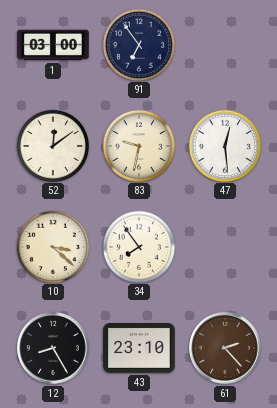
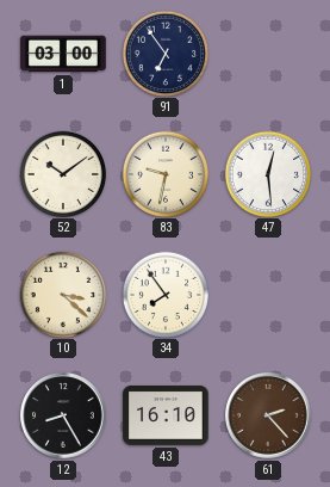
52: 12:09 -> 10:09
43: 23:10 -> 16:10
